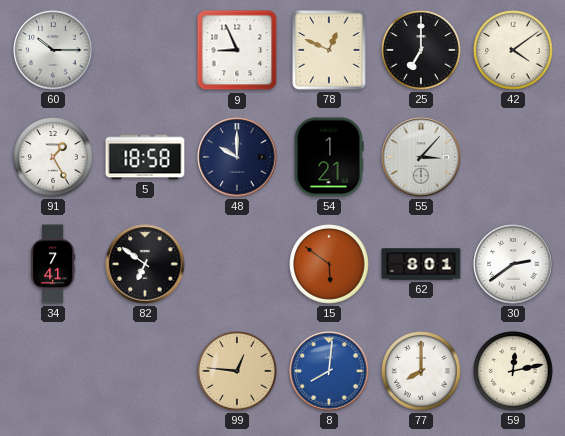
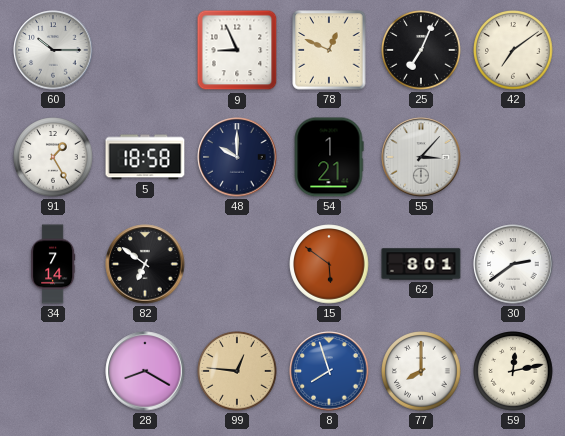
25: 7:00 -> 7:04
42: 4:09 -> 7:09
34: 7:41 -> 7:14
28: none -> 8:20
8: 8:01 -> 7:57
